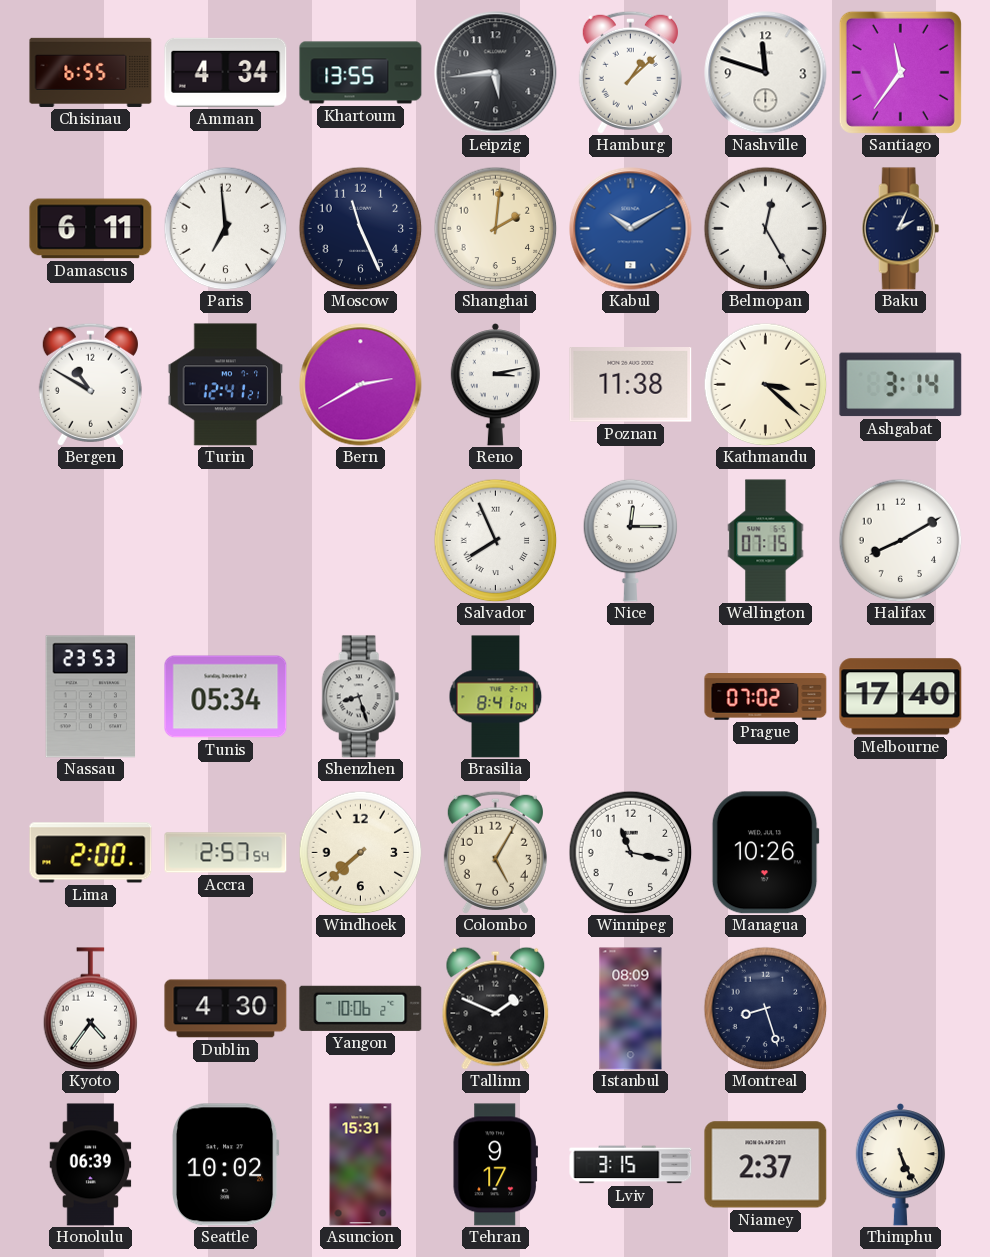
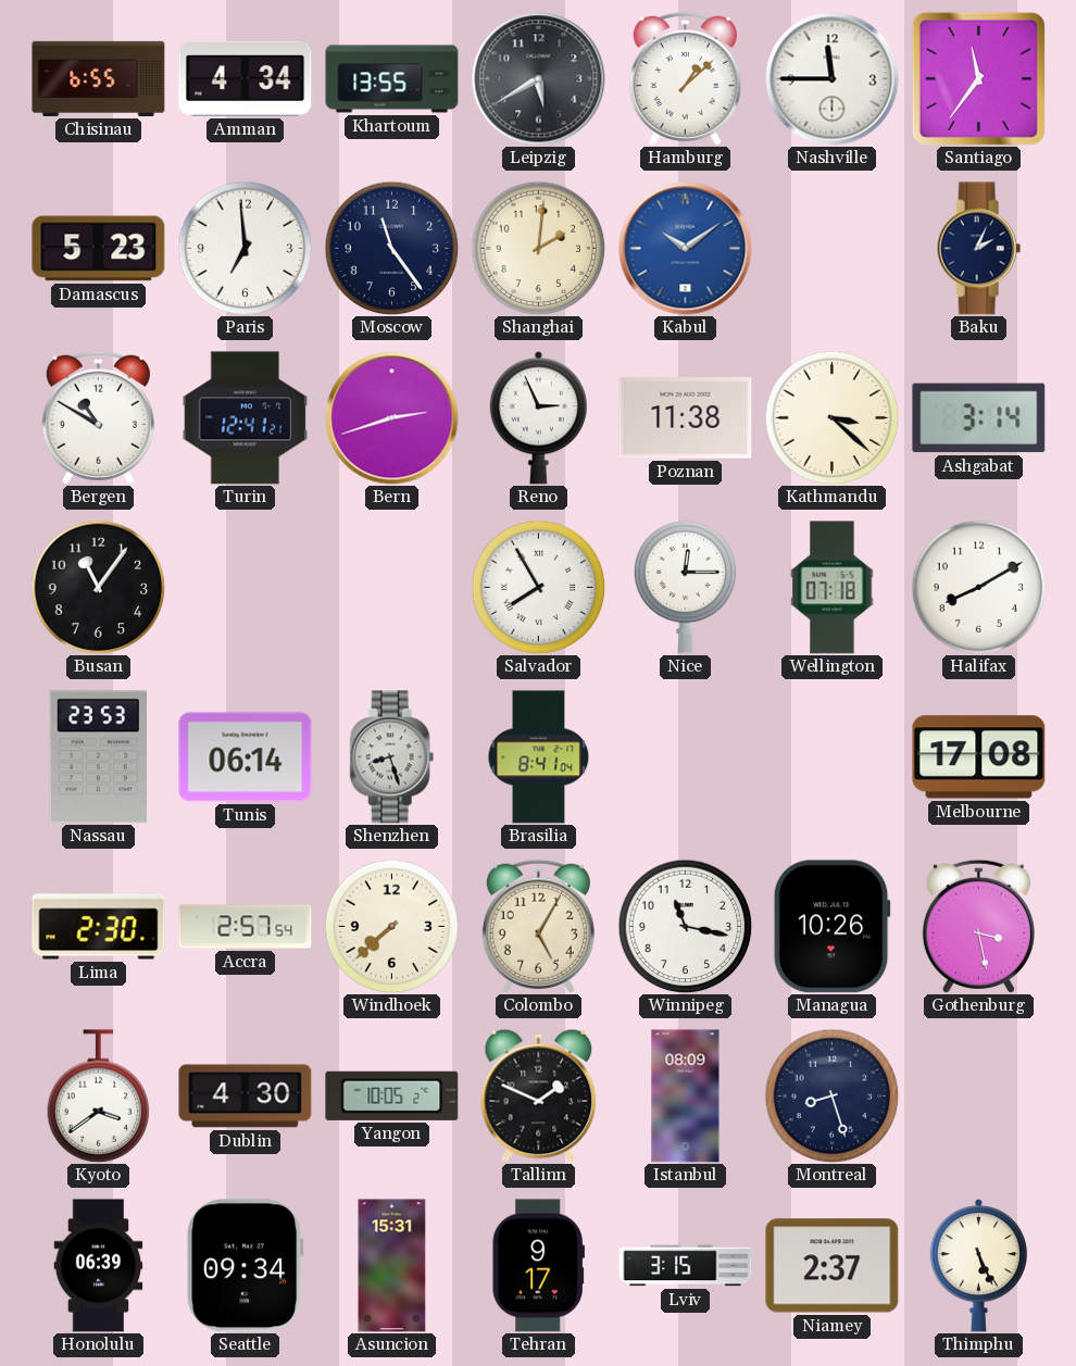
Leipzig: 5:44 -> 5:40
Nashville: 11:48 -> 11:45
Damascus: 6:11 -> 5:23
Moscow: 11:26 -> 11:24
Kabul: 10:10 -> 10:09
Belmopan: 12:25 -> none
Bern: 2:40 -> 2:42
Reno: 3:13 -> 2:56
Busan: none -> 11:06
Salvador: 7:56 -> 7:55
Wellington: 07:15 -> 07:18
Tunis: 05:34 -> 06:14
Prague: 07:02 -> none
Melbourne: 17:40 -> 17:08
Lima: 2:00 -> 2:30
Gothenburg: none -> 3:28
Kyoto: 4:36 -> 3:39
Yangon: 10:06 -> 10:05
Seattle: 10:02 -> 09:34
